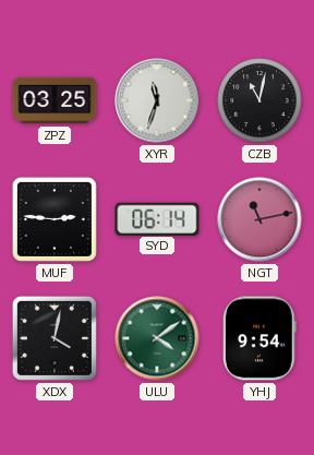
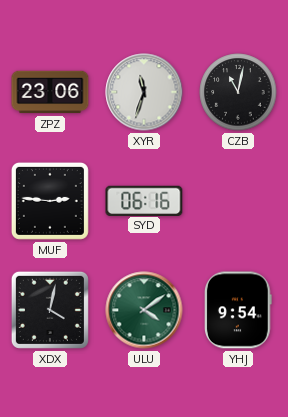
ZPZ: 03:25 -> 23:06
SYD: 06:14 -> 06:16
NGT: 11:13 -> none
